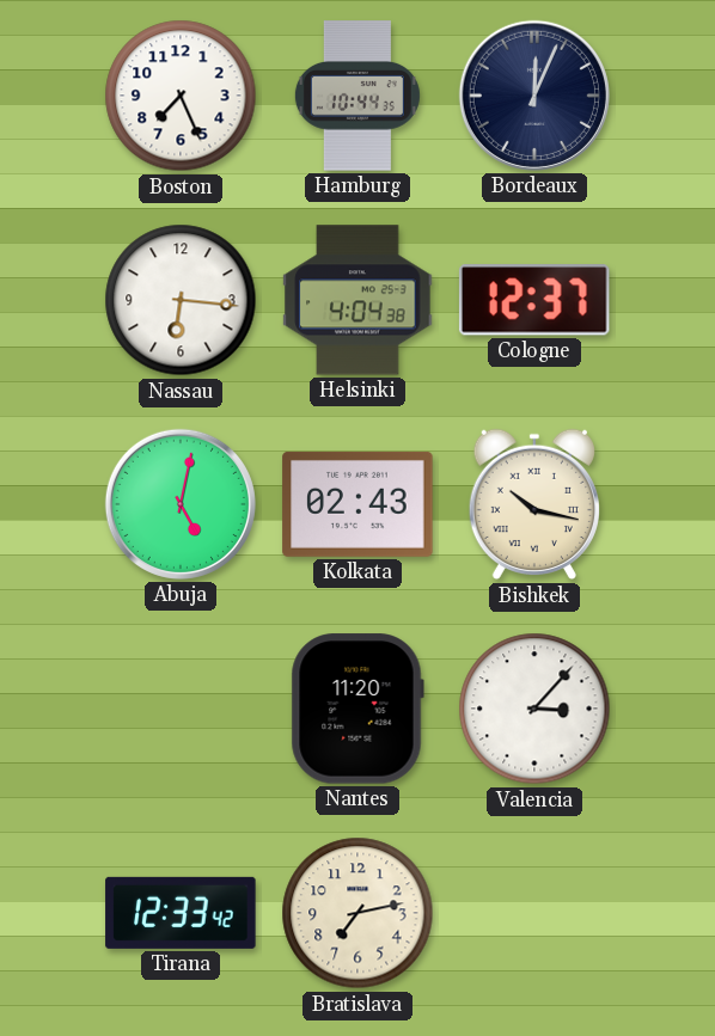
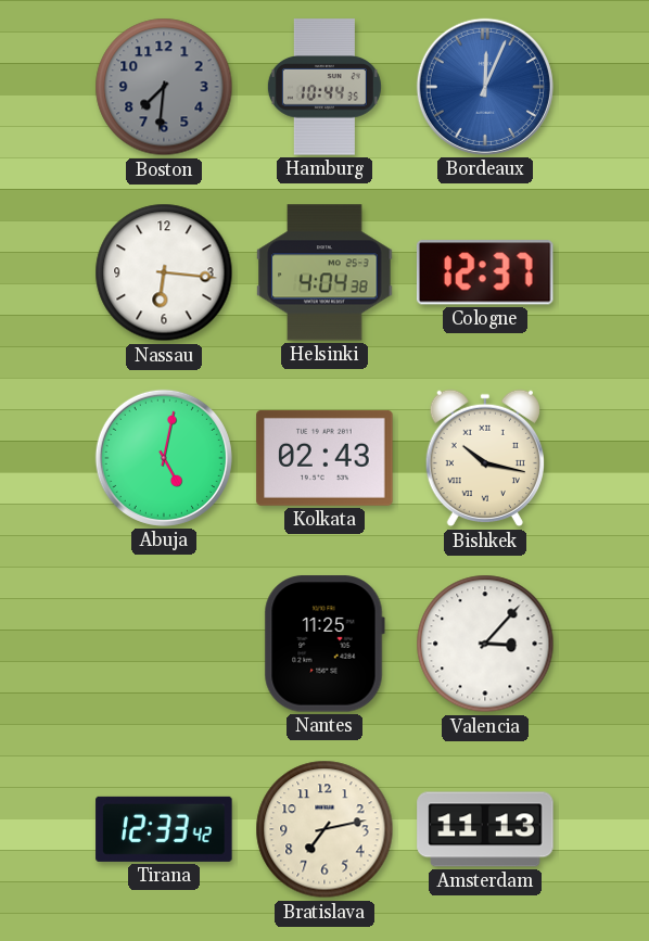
Boston: 7:26 -> 7:31
Boston dial: white -> grey
Bordeaux dial: navy -> blue
Nantes: 11:20 -> 11:25
Amsterdam: none -> 11:13
